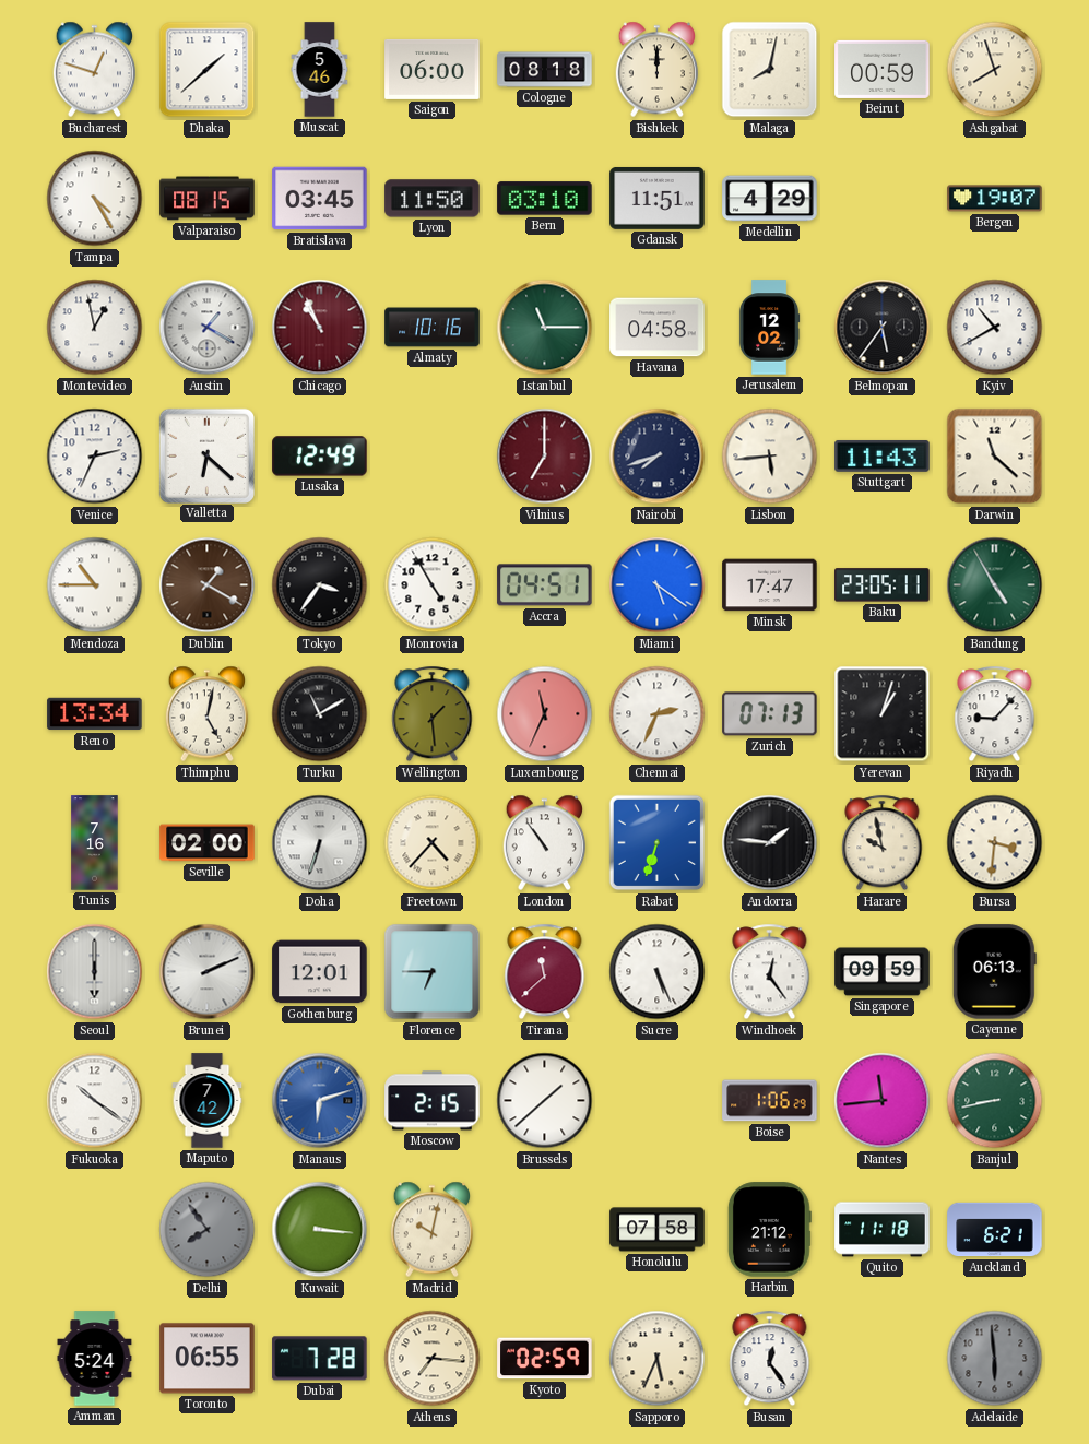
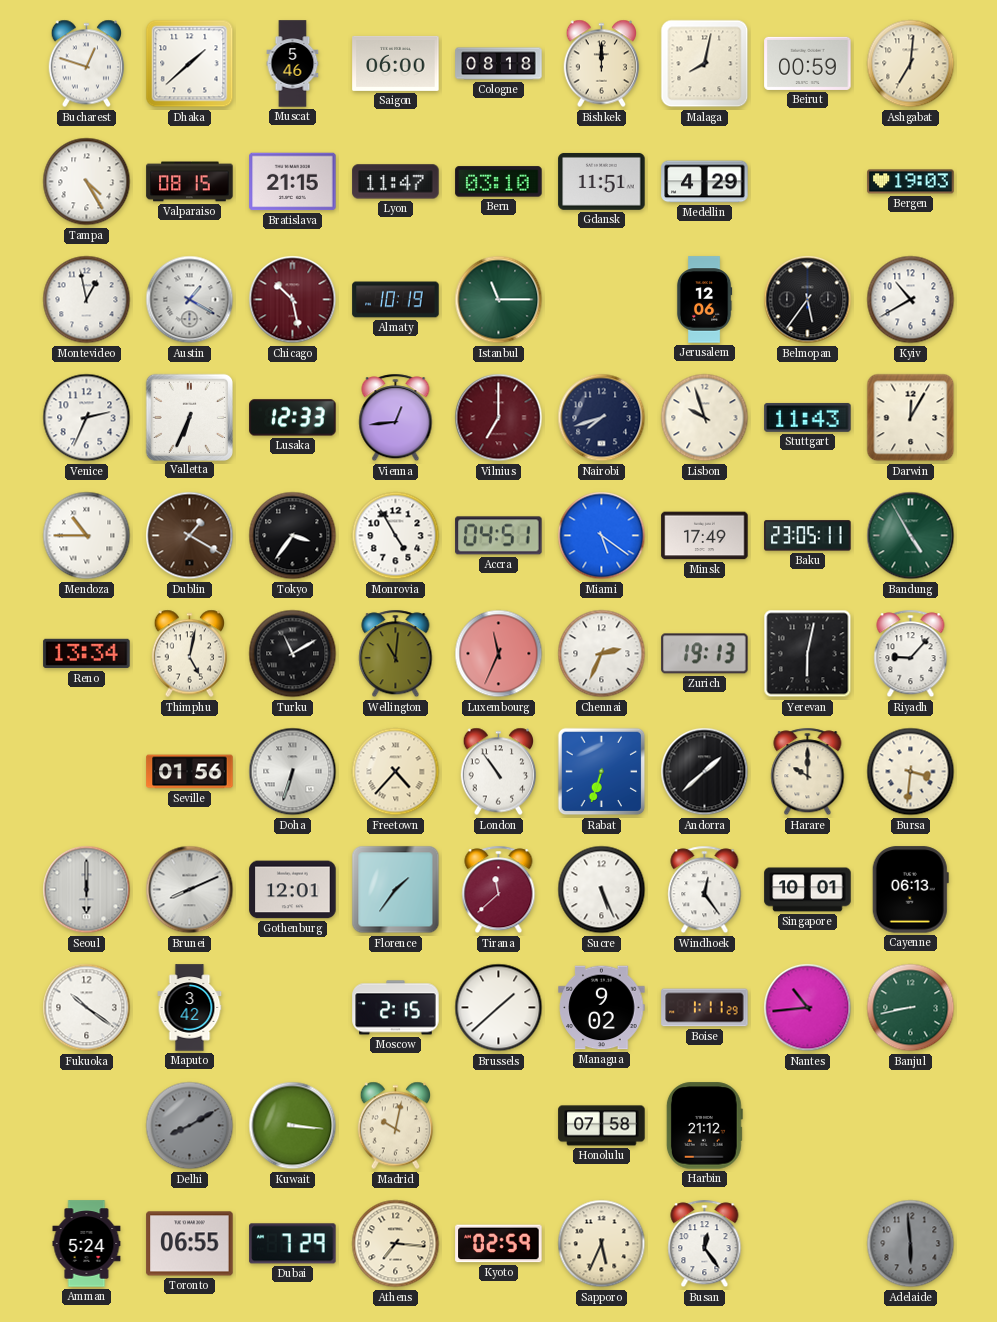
Ashgabat: 7:57 -> 7:01
Bratislava: 03:45 -> 21:15
Lyon: 11:50 -> 11:47
Bergen: 19:07 -> 19:03
Chicago: 10:56 -> 10:28
Almaty: 10:16 -> 10:19
Havana: 04:58 -> none
Jerusalem: 12:02 -> 12:06
Valletta: 6:22 -> 6:34
Lusaka: 12:49 -> 12:33
Vienna: none -> 12:44
Lisbon: 5:44 -> 9:57
Darwin: 11:22 -> 12:05
Minsk: 17:47 -> 17:49
Wellington: 1:29 -> 11:01
Zurich: 07:13 -> 19:13
Yerevan: 1:03 -> 6:02
Tunis: 7:16 -> none
Seville: 02:00 -> 01:56
Andorra: 1:46 -> 1:38
Harare: 9:58 -> 10:00
Brunei: 2:11 -> 8:11
Florence: 6:45 -> 1:36
Singapore: 09:59 -> 10:01
Maputo: 7:42 -> 3:42
Manaus: 6:12 -> none
Managua: none -> 9:02
Boise: 1:06 -> 1:11
Nantes: 11:44 -> 10:44
Delhi: 7:54 -> 8:10
Quito: 11:18 -> none
Auckland: 6:21 -> none
Dubai: 7:28 -> 7:29
